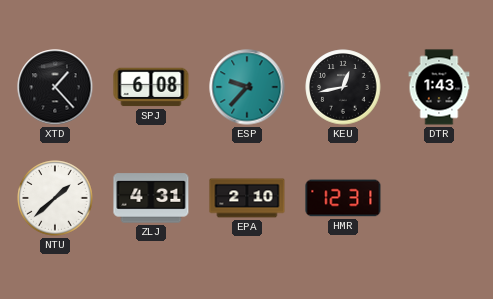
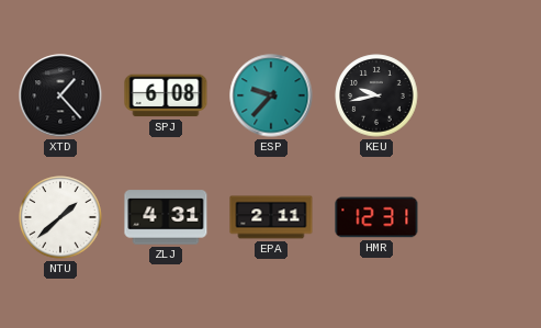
KEU: 12:43 -> 9:43
DTR: 1:43 -> none
EPA: 2:10 -> 2:11
